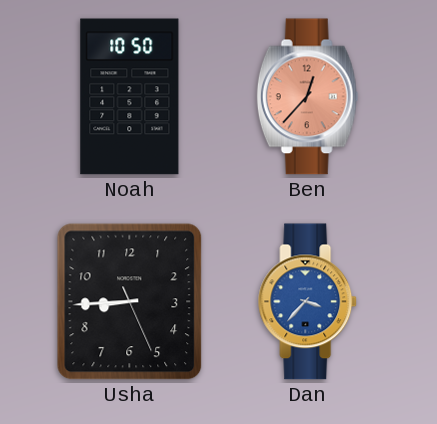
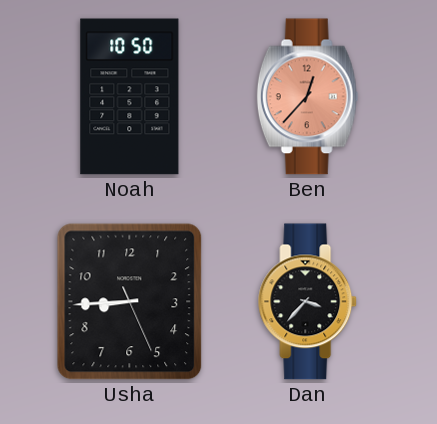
Dan dial: blue -> black
